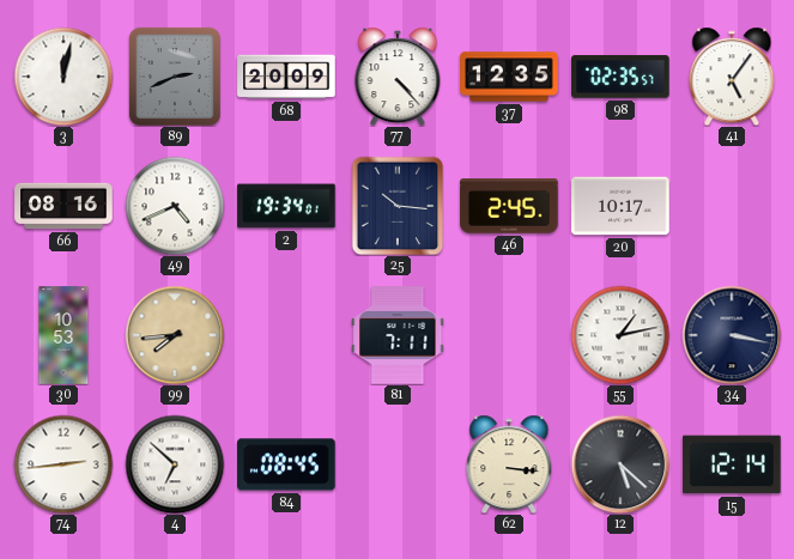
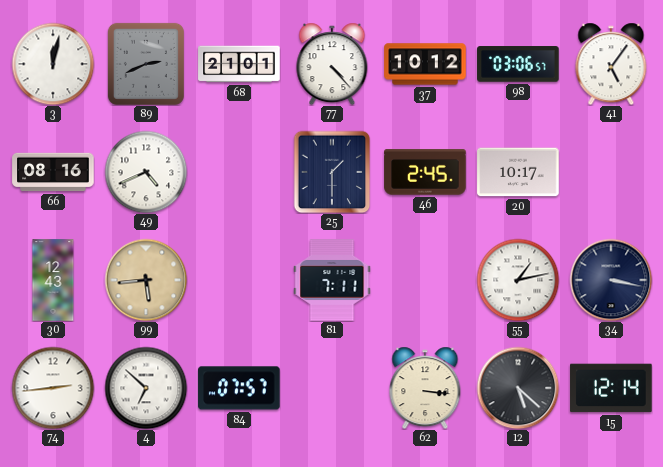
68: 20:09 -> 21:01
37: 12:35 -> 10:12
98: 02:35 -> 03:06
2: 19:34 -> none
25: 10:16 -> 1:30
30: 10:53 -> 12:43
99: 7:44 -> 5:44
84: 08:45 -> 07:57
